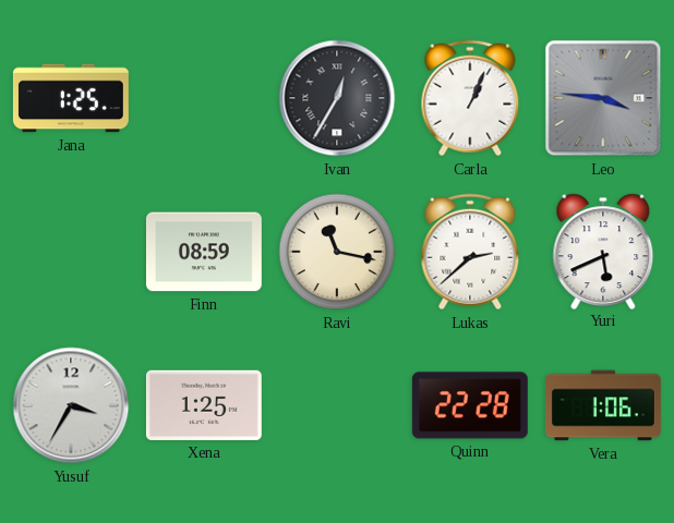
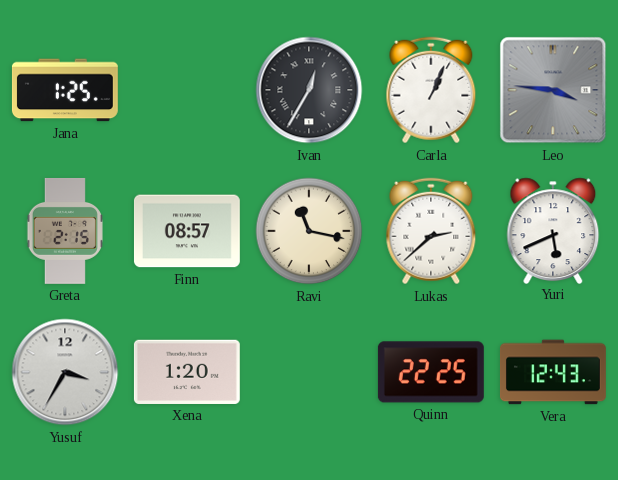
Greta: none -> 2:15
Finn: 08:59 -> 08:57
Xena: 1:25 -> 1:20
Quinn: 22:28 -> 22:25
Vera: 1:06 -> 12:43
